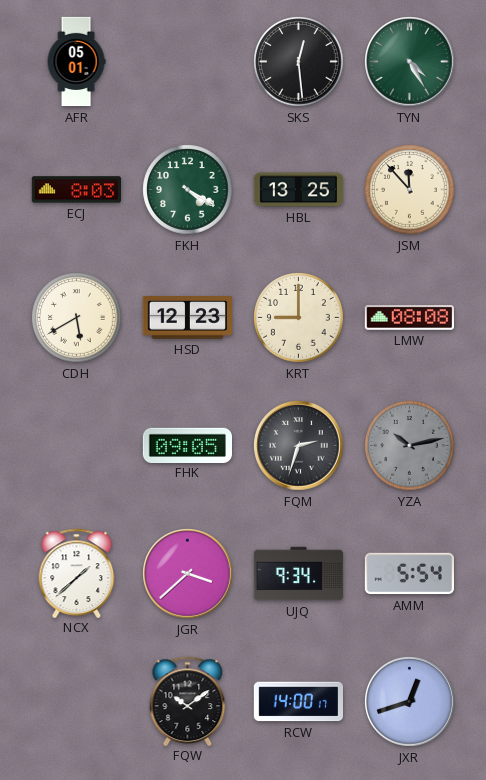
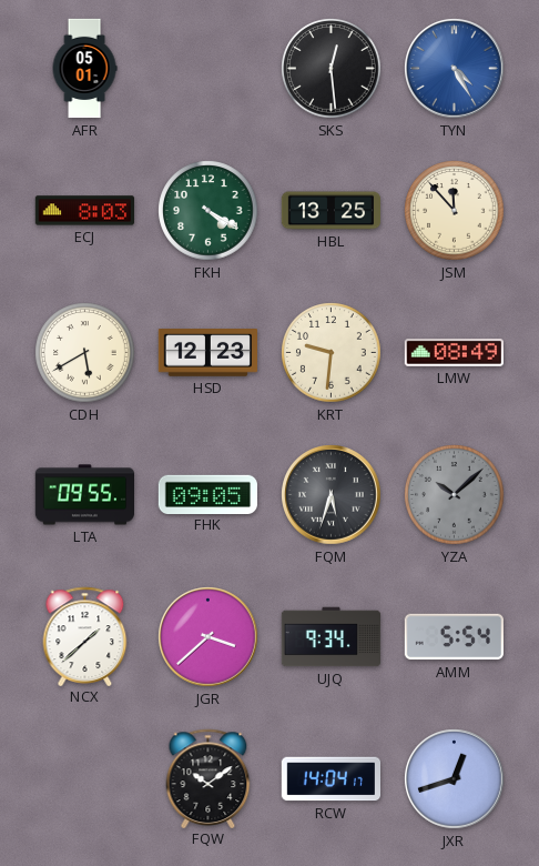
TYN dial: green -> blue
KRT: 9:00 -> 9:31
LMW: 08:08 -> 08:49
LTA: none -> 09:55
FQM: 2:33 -> 5:33
YZA: 10:13 -> 10:08
RCW: 14:00 -> 14:04
